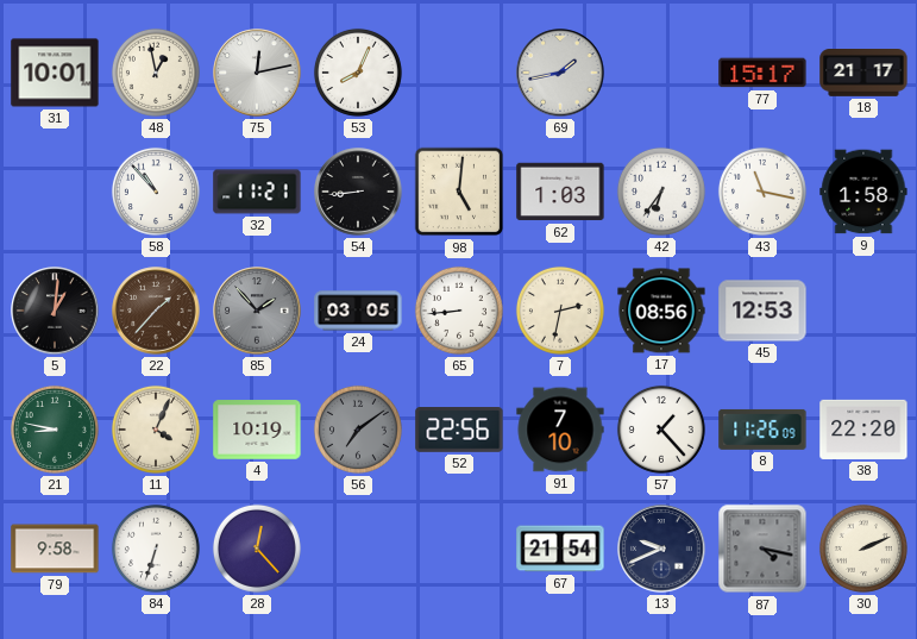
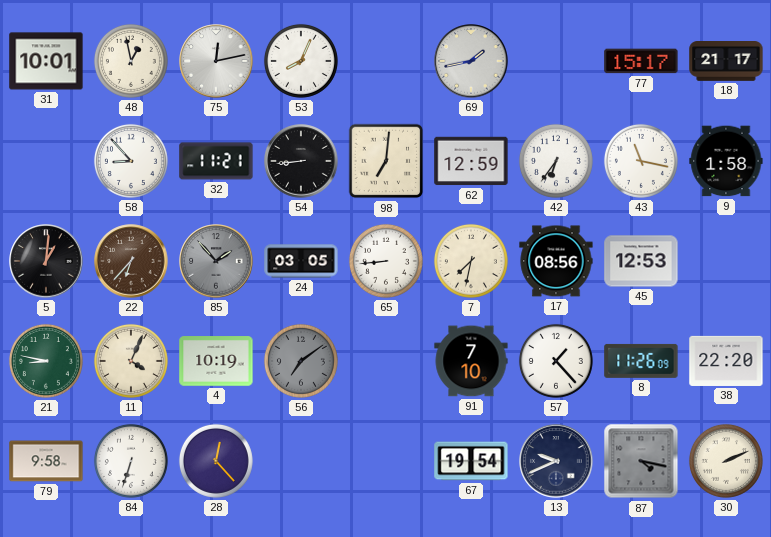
58: 10:53 -> 8:53
98: 5:01 -> 7:01
62: 1:03 -> 12:59
22: 1:37 -> 6:37
7: 2:32 -> 7:32
52: 22:56 -> none
67: 21:54 -> 19:54
